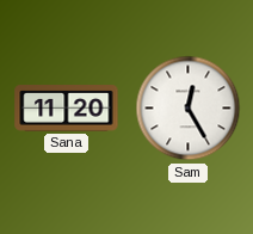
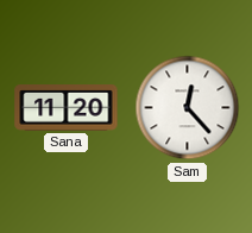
Sam: 12:25 -> 12:23
